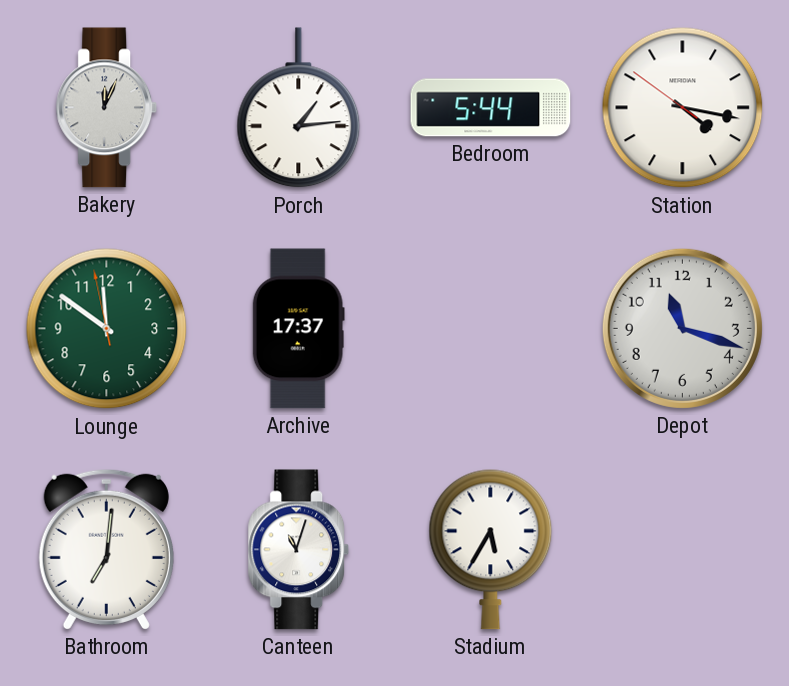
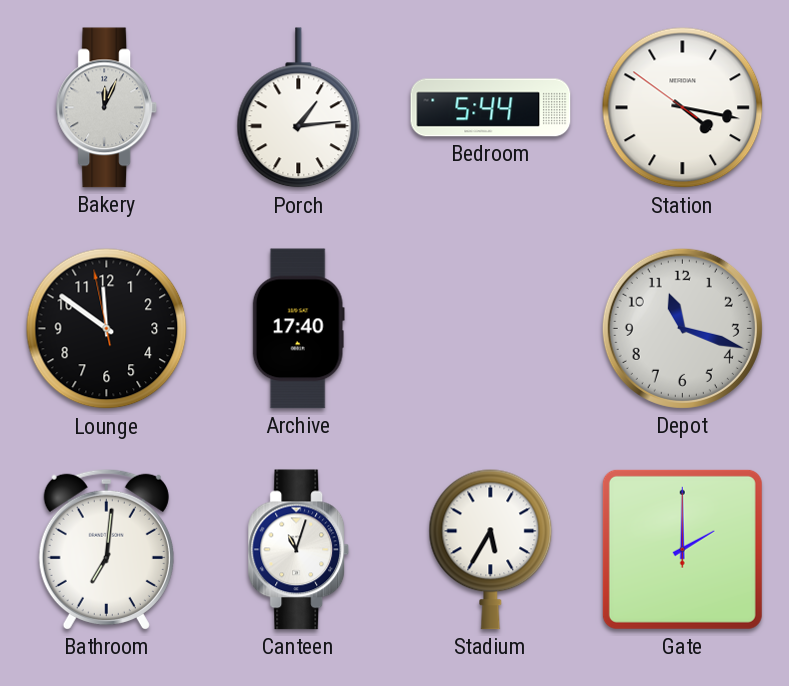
Lounge dial: green -> black
Archive: 17:37 -> 17:40
Gate: none -> 2:00
